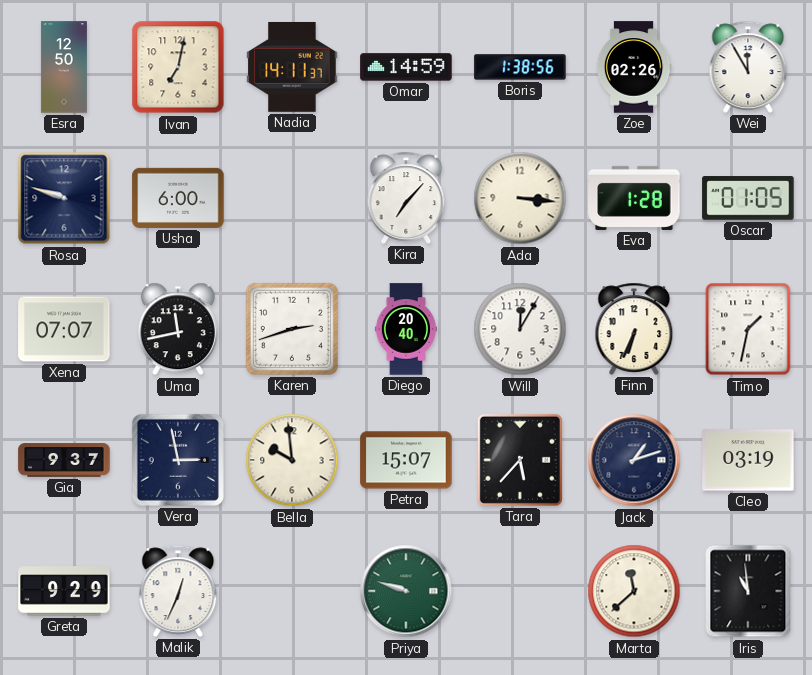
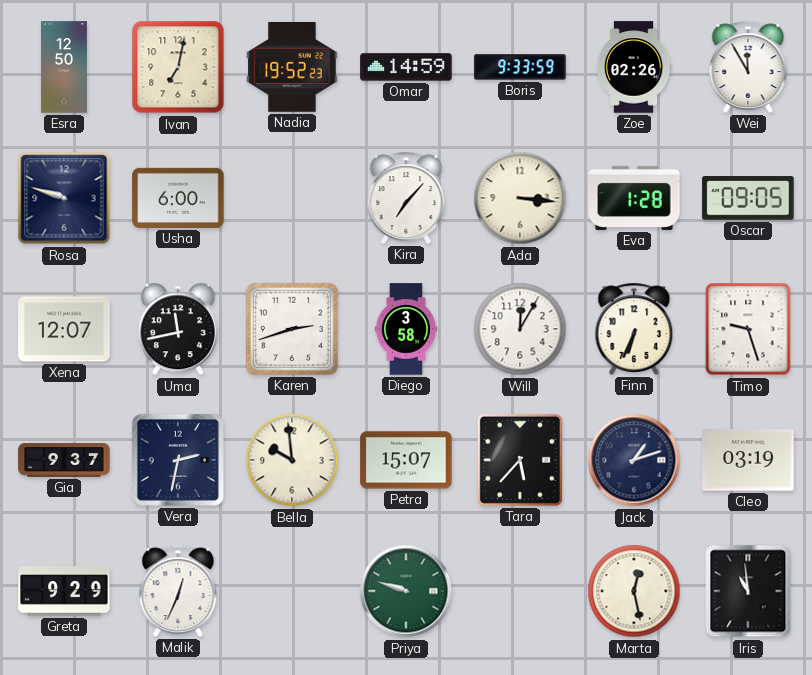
Nadia: 14:11 -> 19:52
Boris: 1:38 -> 9:33
Oscar: 01:05 -> 09:05
Xena: 07:07 -> 12:07
Diego: 20:40 -> 3:58
Timo: 1:32 -> 9:27
Vera: 2:58 -> 2:32
Marta: 11:38 -> 12:28
